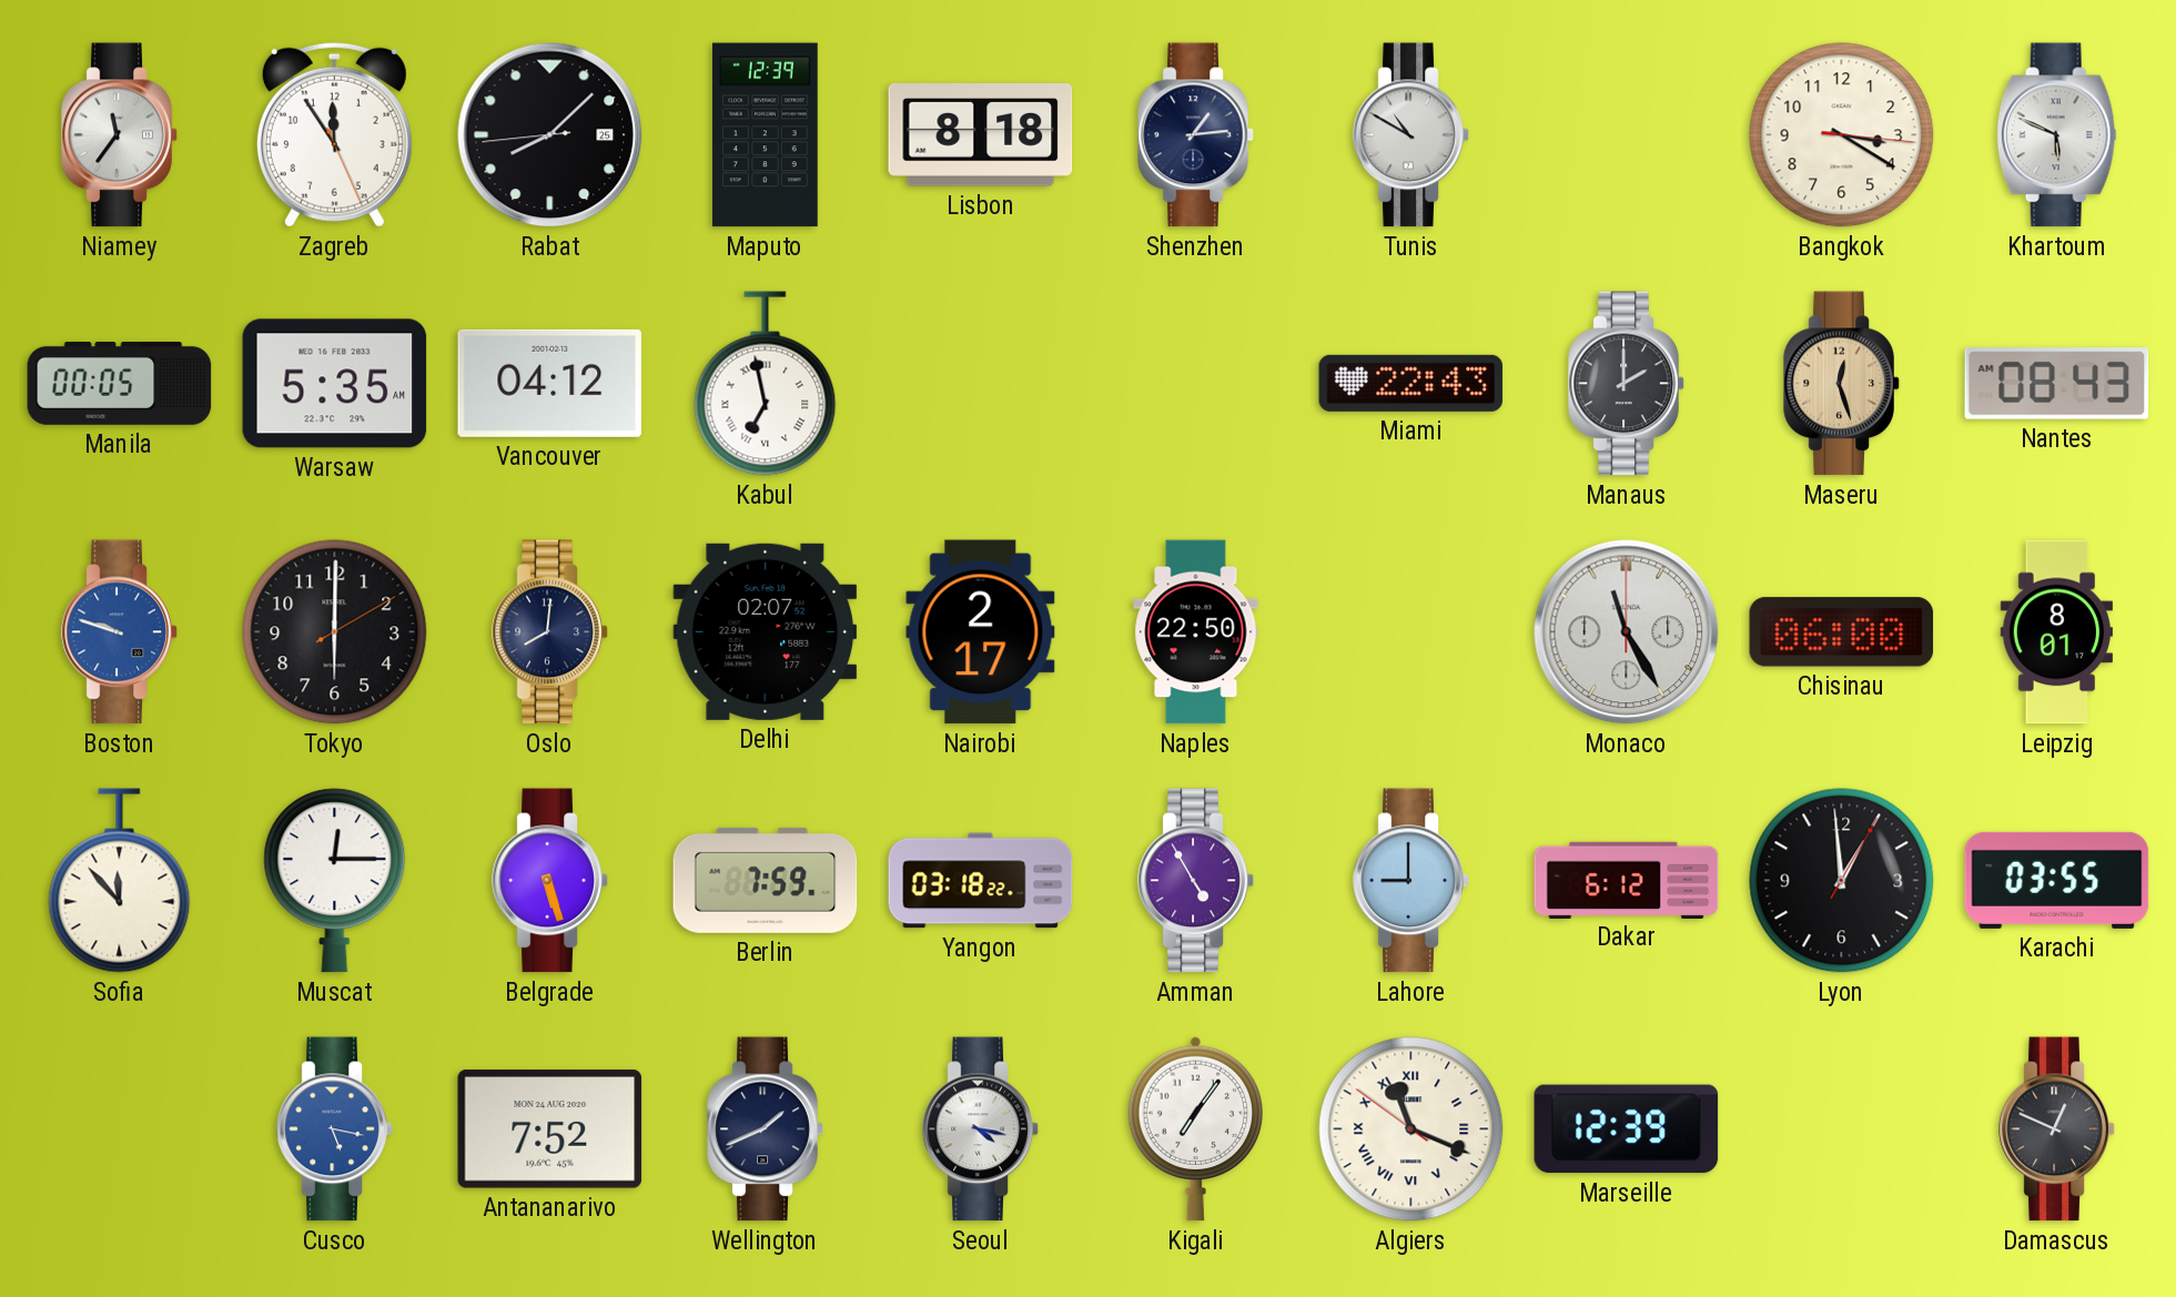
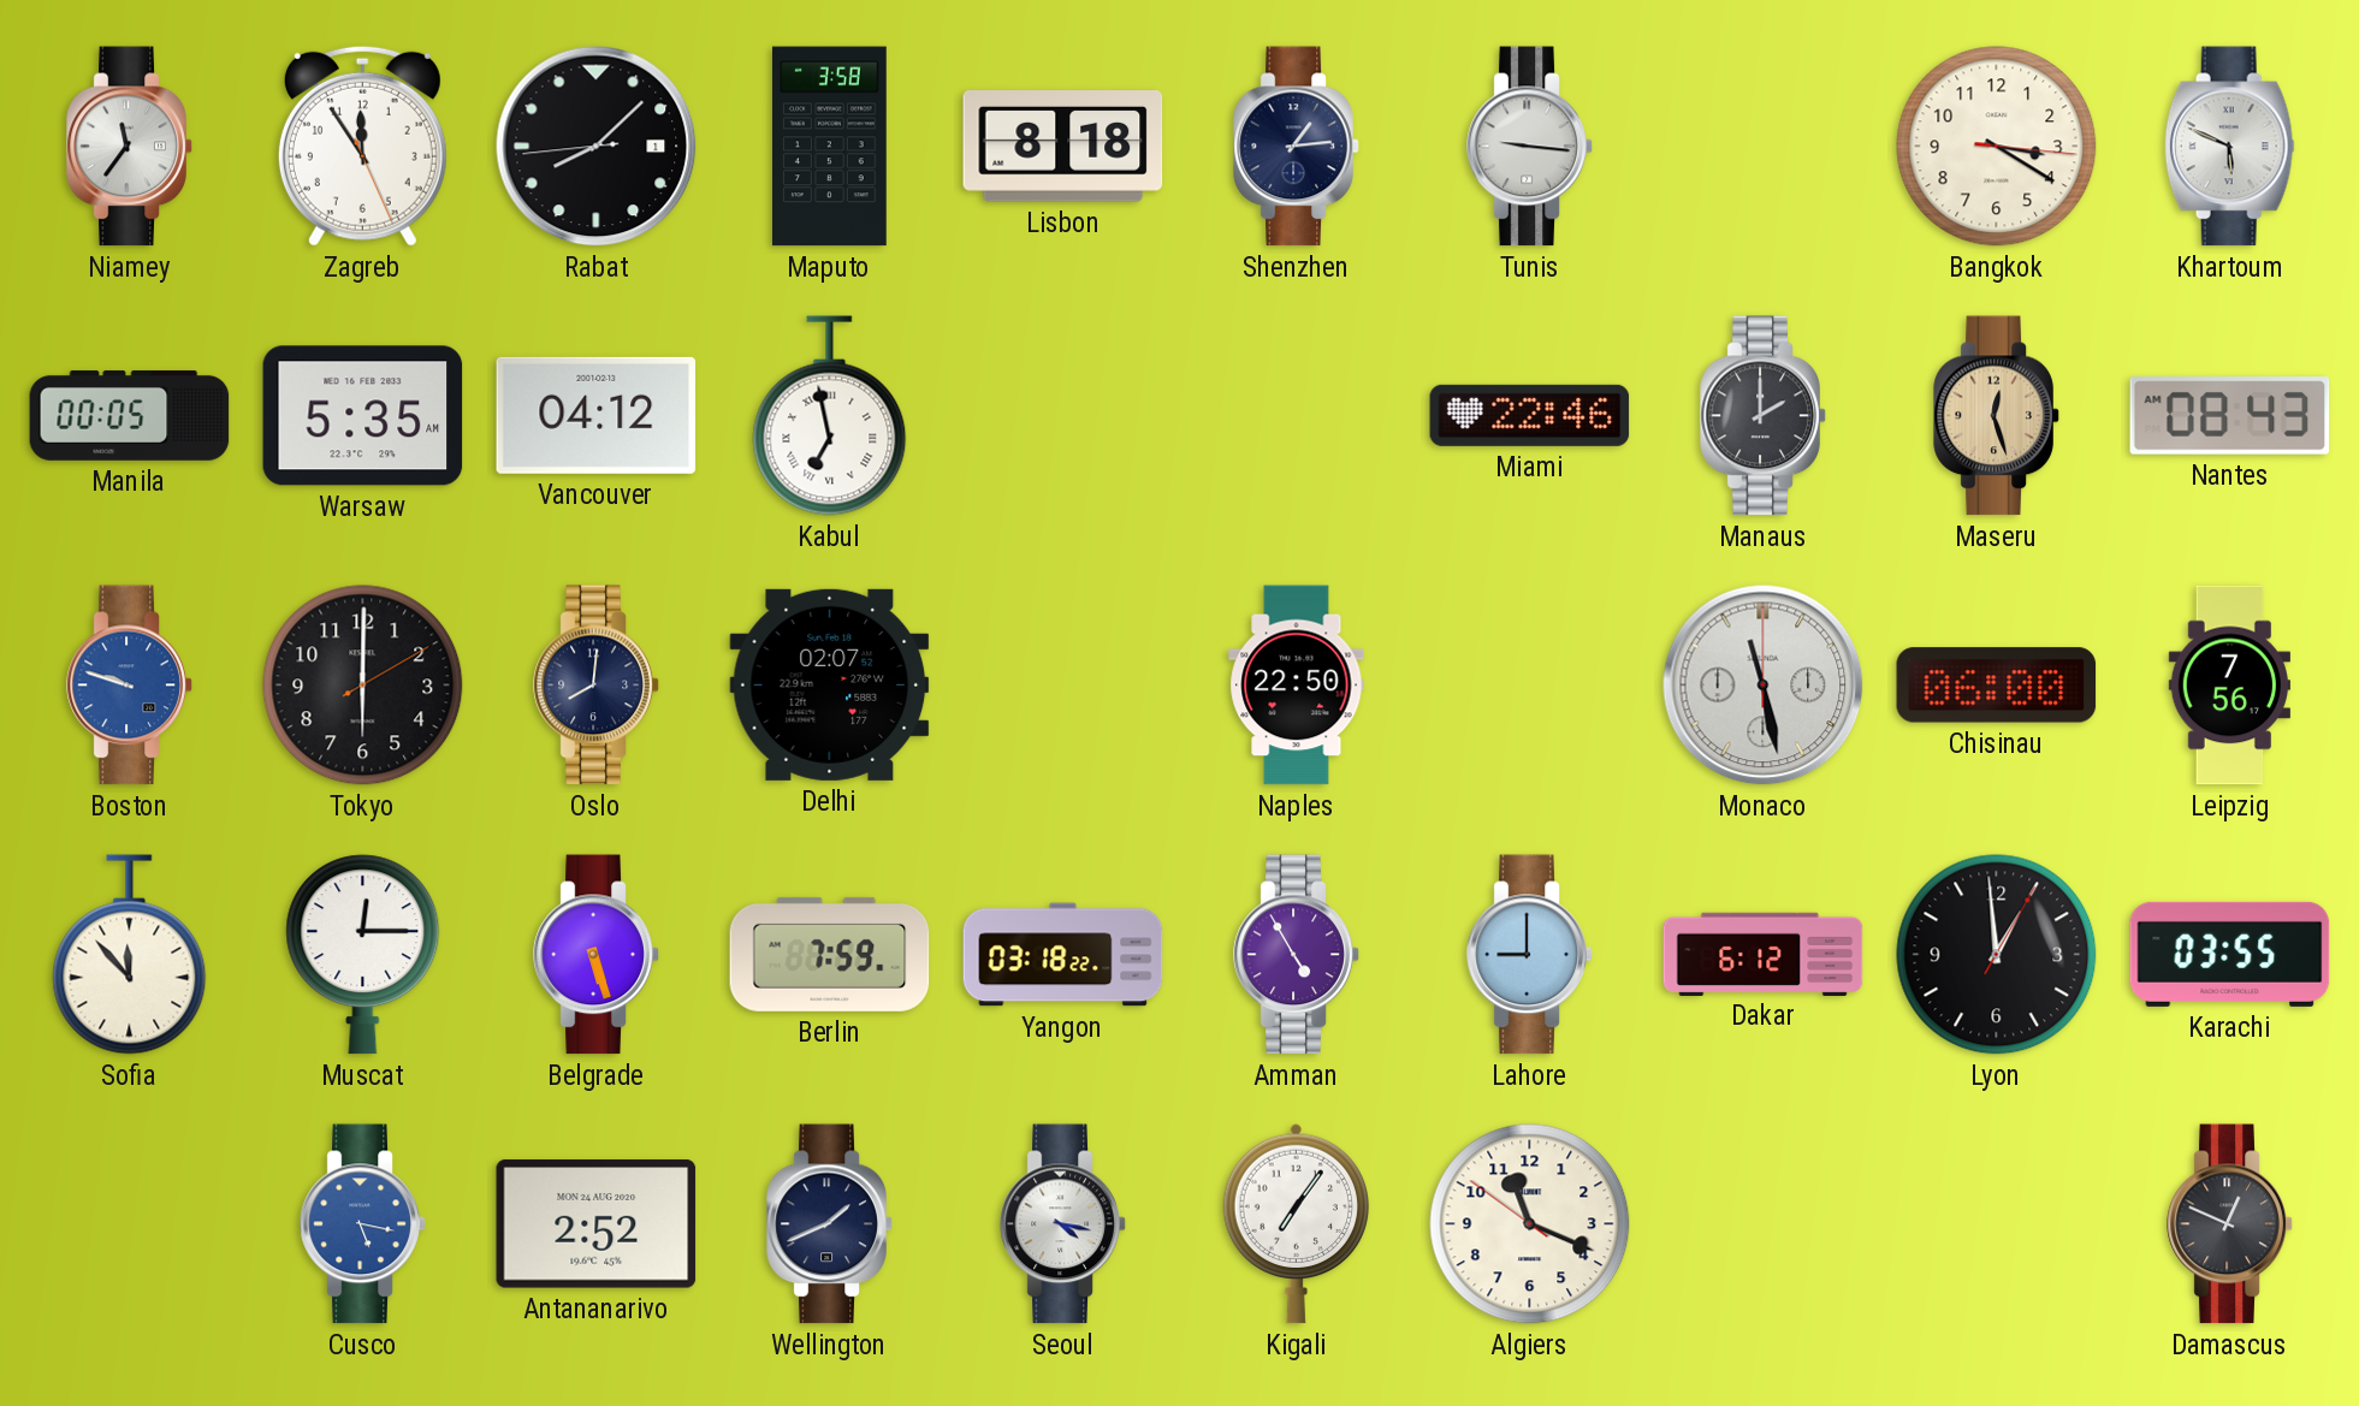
Rabat date: 25 -> 1
Maputo: 12:39 -> 3:58
Tunis: 10:50 -> 9:16
Miami: 22:43 -> 22:46
Nairobi: 2:17 -> none
Monaco: 11:25 -> 11:28
Leipzig: 8:01 -> 7:56
Antananarivo: 7:52 -> 2:52
Algiers numerals: Roman -> Arabic
Marseille: 12:39 -> none
